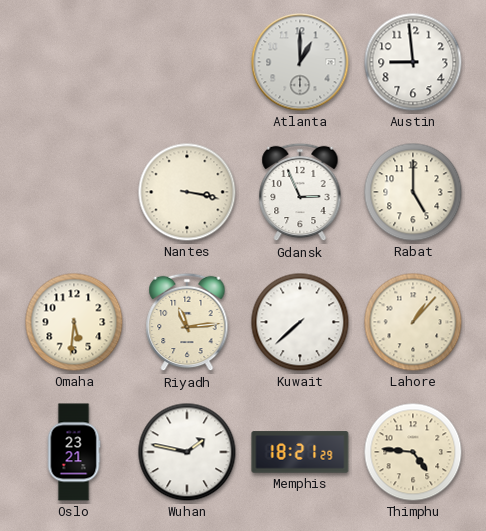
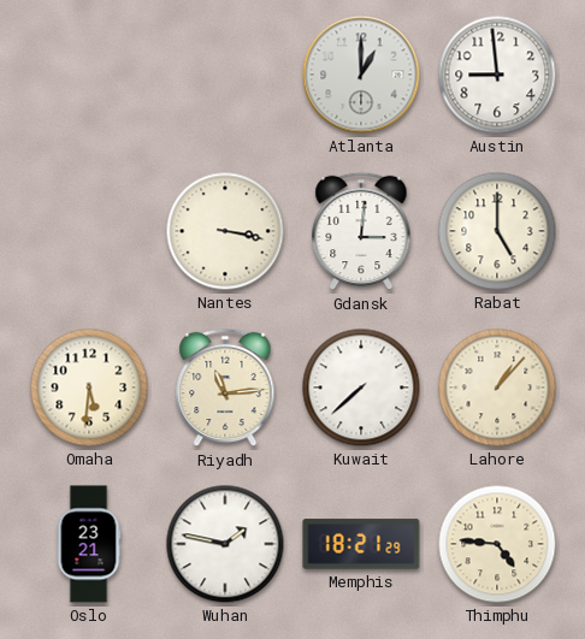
Gdansk: 2:56 -> 3:01
